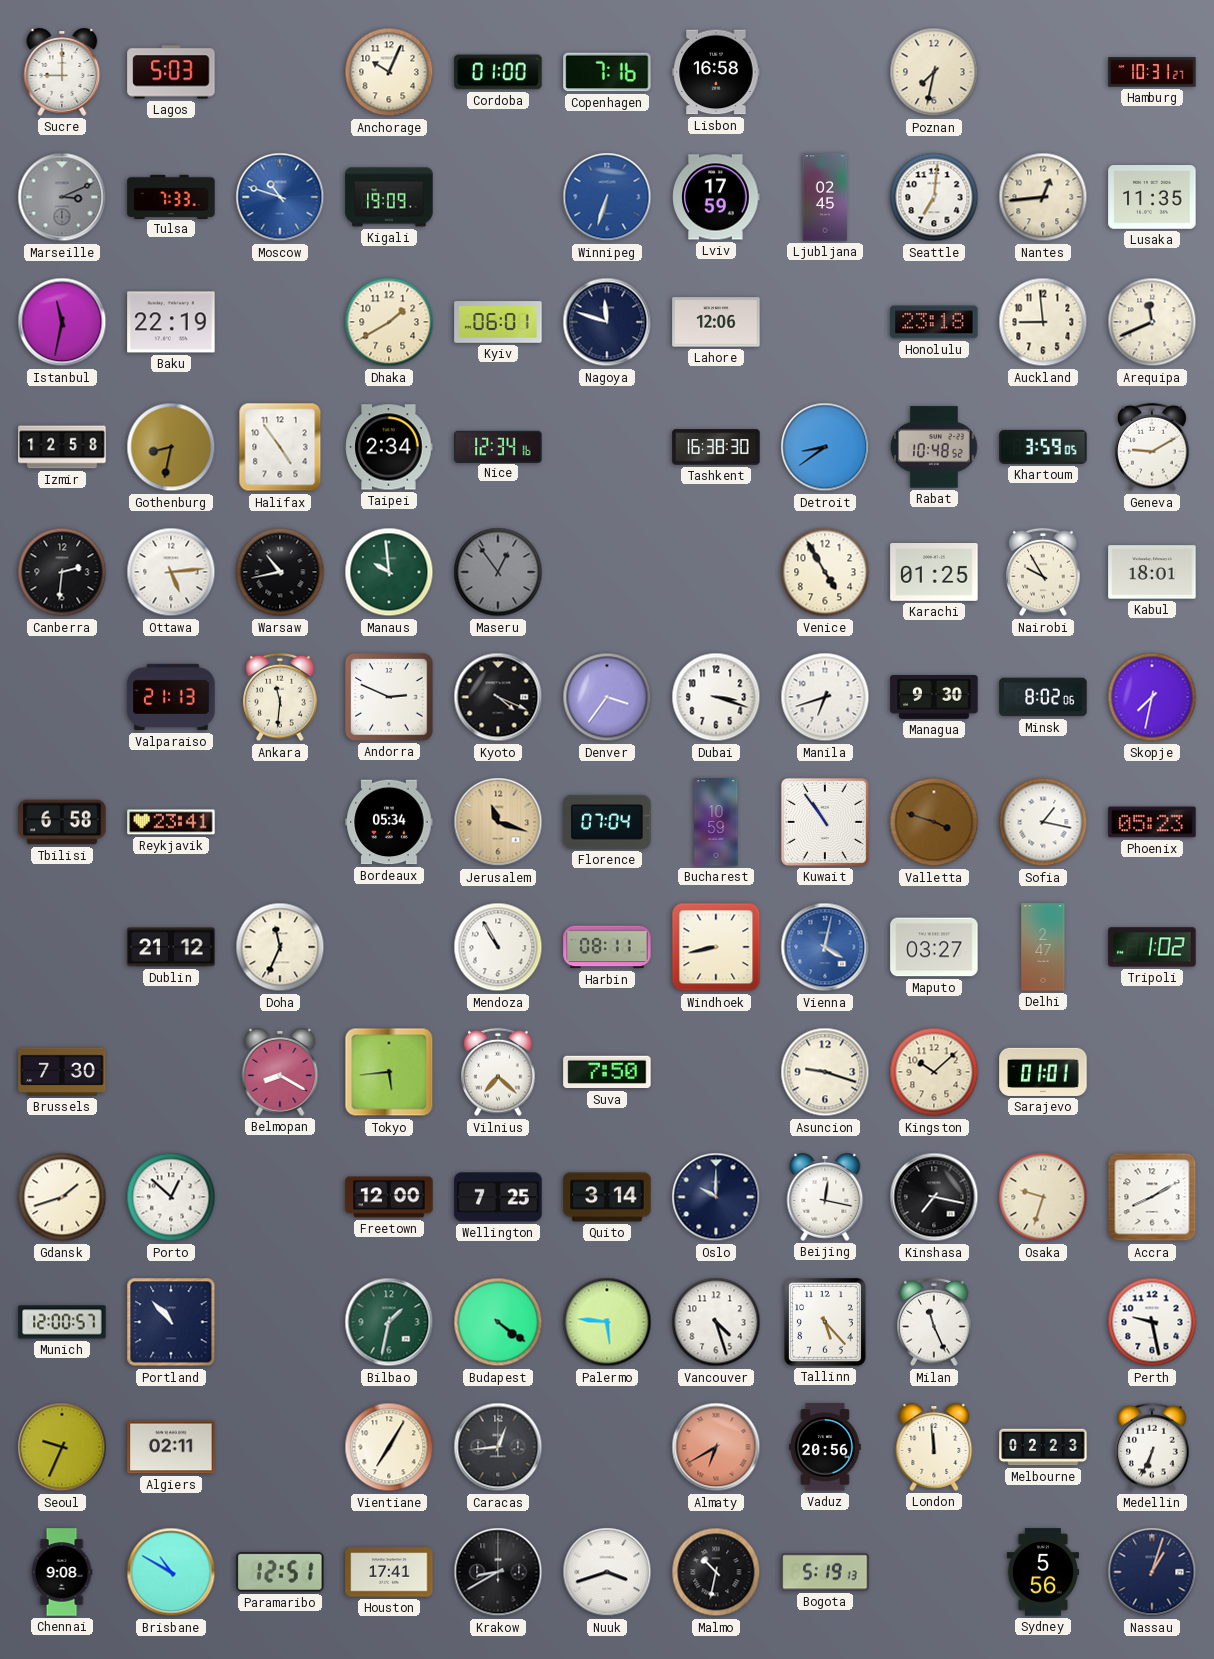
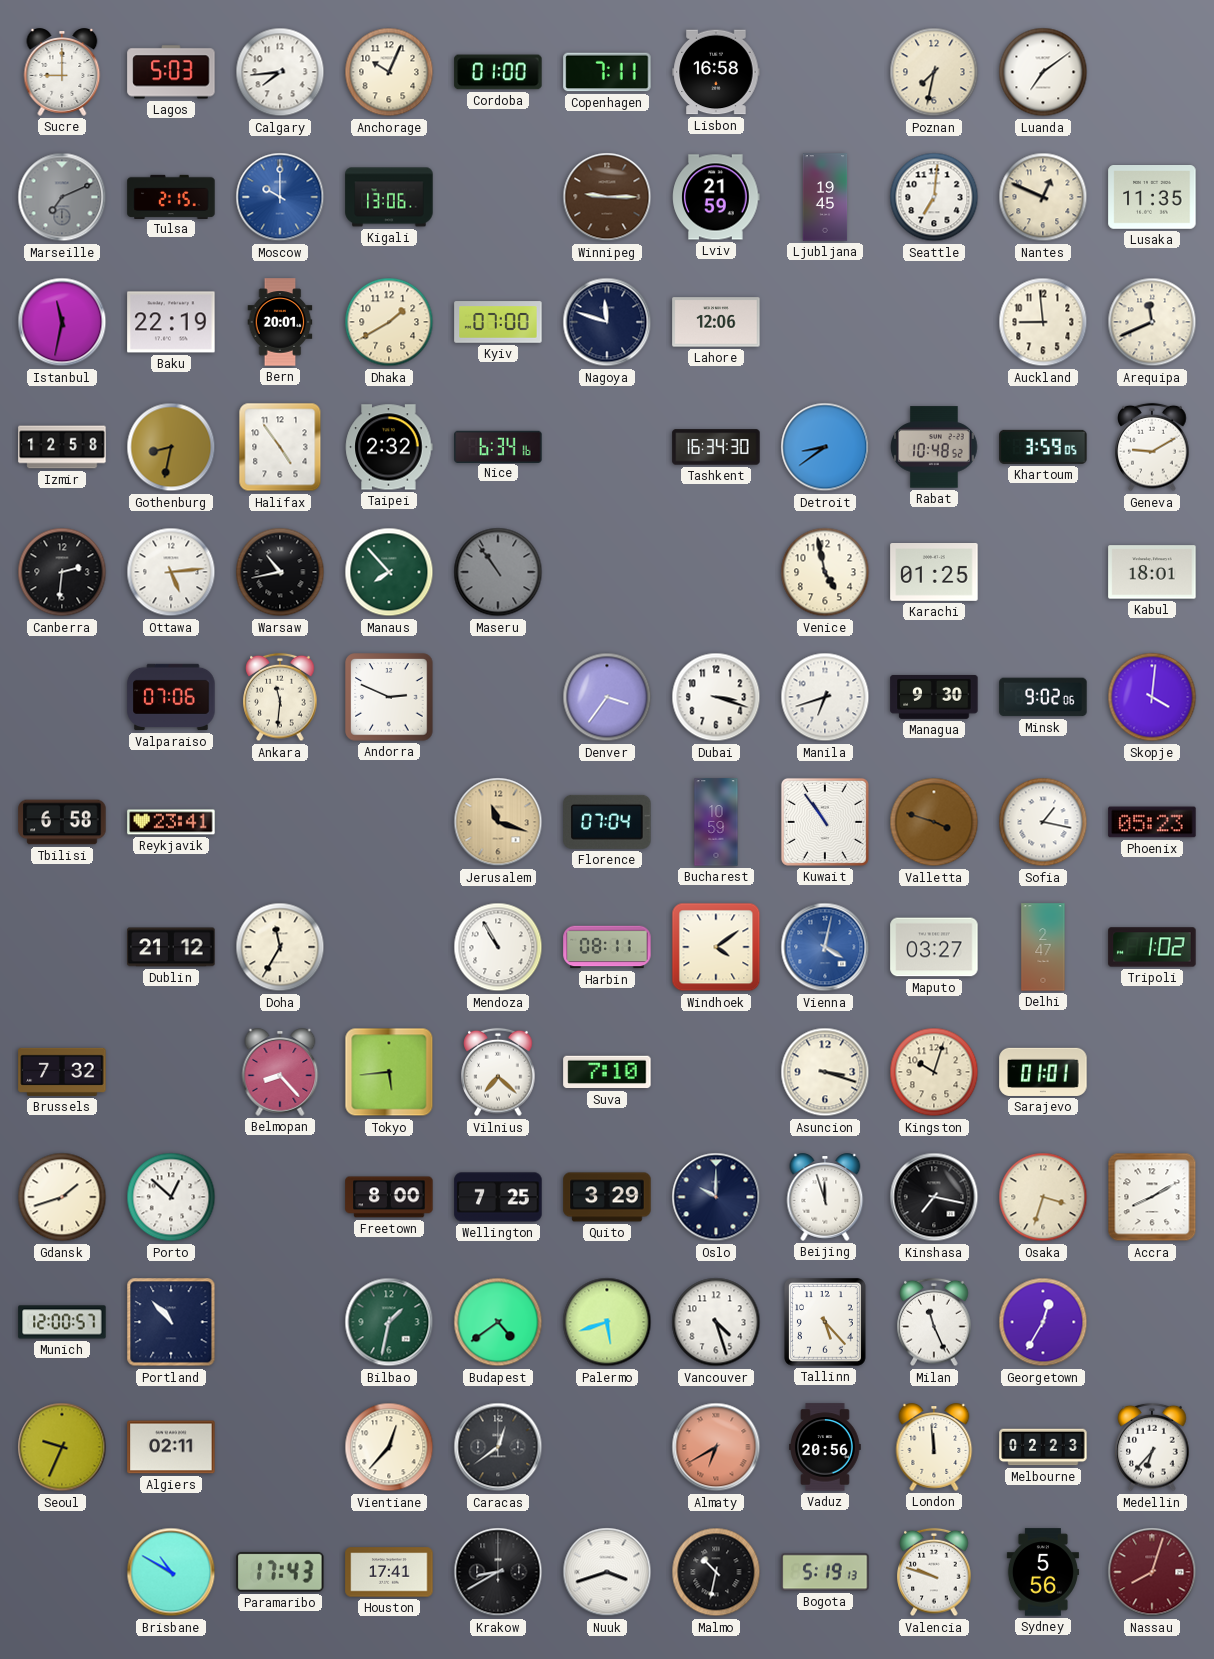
Calgary: none -> 7:44
Copenhagen: 7:16 -> 7:11
Luanda: none -> 7:09
Hamburg: 10:31 -> none
Marseille: 3:11 -> 7:11
Tulsa: 7:33 -> 2:15
Moscow: 10:48 -> 10:00
Kigali: 19:09 -> 13:06
Winnipeg: 6:33 -> 9:15
Winnipeg dial: blue -> brown
Lviv: 17:59 -> 21:59
Ljubljana: 02:45 -> 19:45
Nantes: 12:44 -> 12:49
Bern: none -> 20:01
Kyiv: 06:01 -> 07:00
Honolulu: 23:18 -> none
Taipei: 2:34 -> 2:32
Nice: 12:34 -> 6:34
Tashkent: 16:38 -> 16:34
Manaus: 9:59 -> 7:53
Maseru: 12:54 -> 10:54
Venice: 4:55 -> 4:58
Nairobi: 9:55 -> none
Valparaiso: 21:13 -> 07:06
Kyoto: 4:19 -> none
Minsk: 8:02 -> 9:02
Skopje: 7:32 -> 4:01
Bordeaux: 05:34 -> none
Doha: 11:34 -> 11:35
Windhoek: 8:43 -> 4:09
Brussels: 7:30 -> 7:32
Belmopan: 8:20 -> 8:23
Suva: 7:50 -> 7:10
Asuncion: 9:18 -> 3:18
Kingston: 10:08 -> 10:03
Freetown: 12:00 -> 8:00
Quito: 3:14 -> 3:29
Beijing: 12:17 -> 11:57
Osaka: 9:33 -> 3:33
Budapest: 4:21 -> 4:39
Palermo: 5:46 -> 5:42
Georgetown: none -> 12:35
Perth: 9:28 -> none
Vientiane: 7:05 -> 12:37
Caracas: 12:44 -> 12:39
Medellin: 6:34 -> 6:37
Chennai: 9:08 -> none
Paramaribo: 12:51 -> 17:43
Valencia: none -> 9:48
Nassau: 1:03 -> 8:03
Nassau dial: navy -> burgundy
